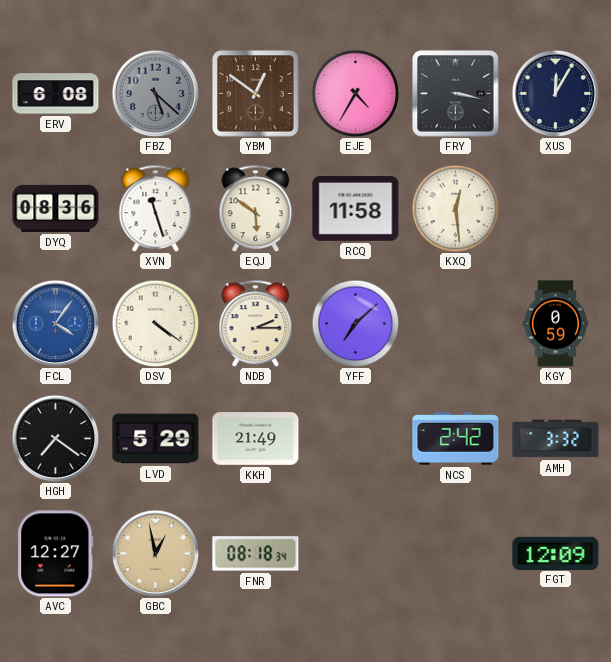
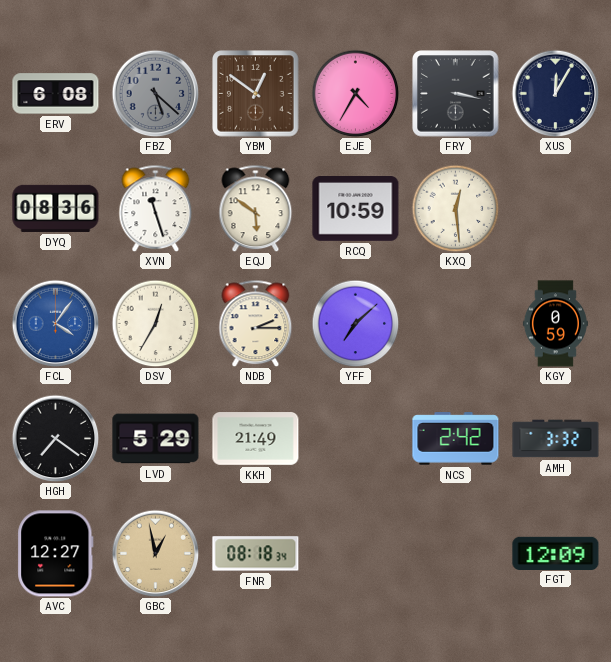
RCQ: 11:58 -> 10:59
DSV: 4:21 -> 12:35
